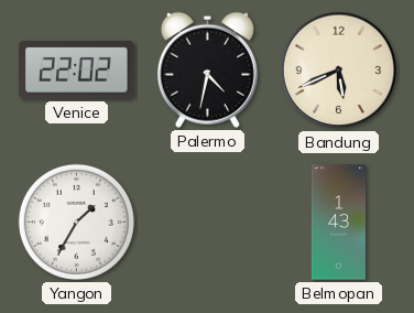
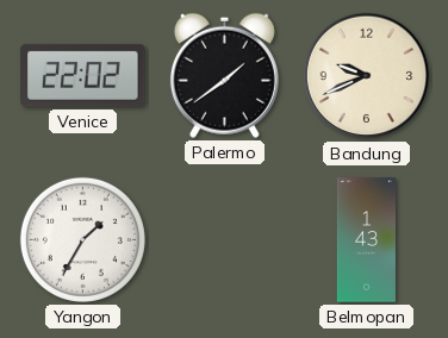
Palermo: 4:32 -> 1:39
Bandung: 5:41 -> 9:41
